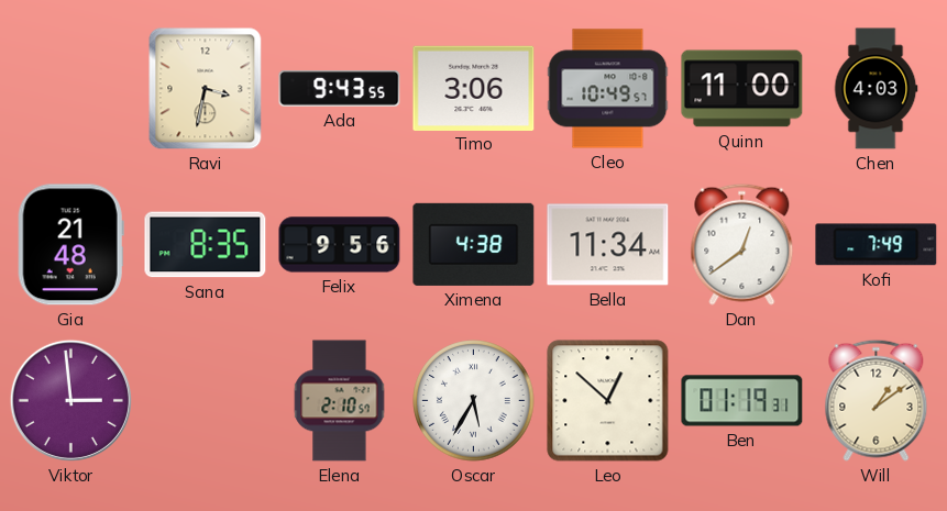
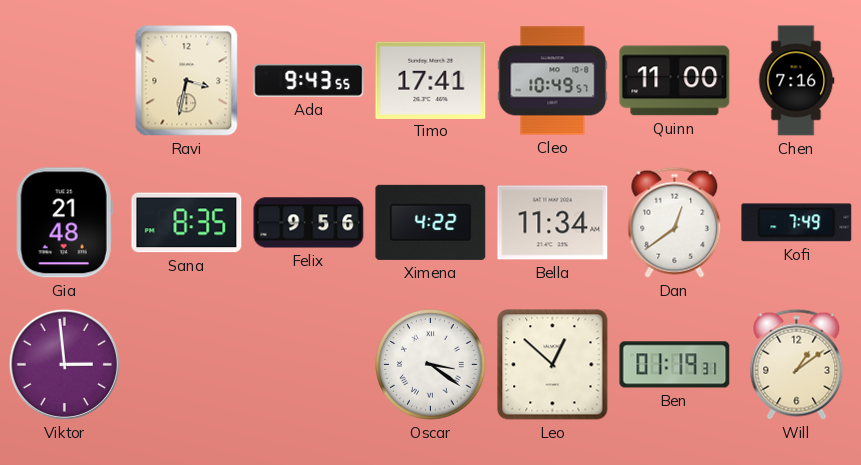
Timo: 3:06 -> 17:41
Chen: 4:03 -> 7:16
Ximena: 4:38 -> 4:22
Elena: 2:10 -> none
Oscar: 5:35 -> 3:21
